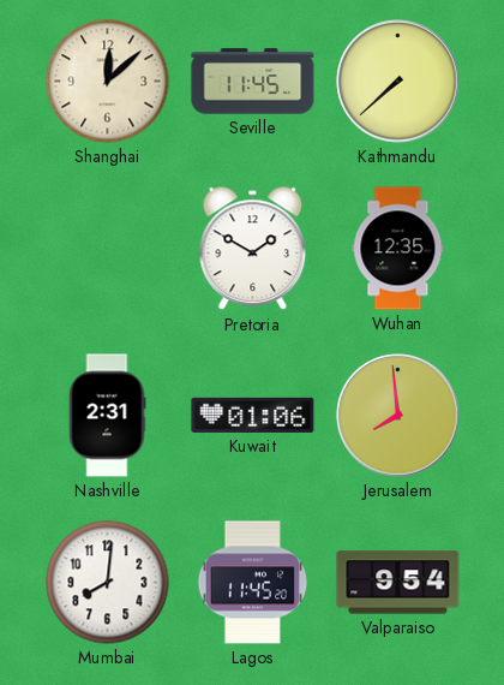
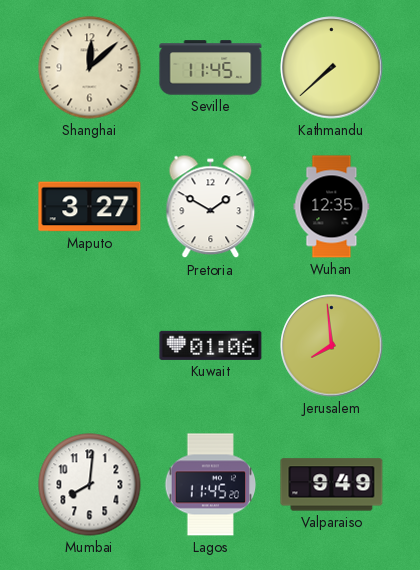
Maputo: none -> 3:27
Nashville: 2:31 -> none
Valparaiso: 9:54 -> 9:49
